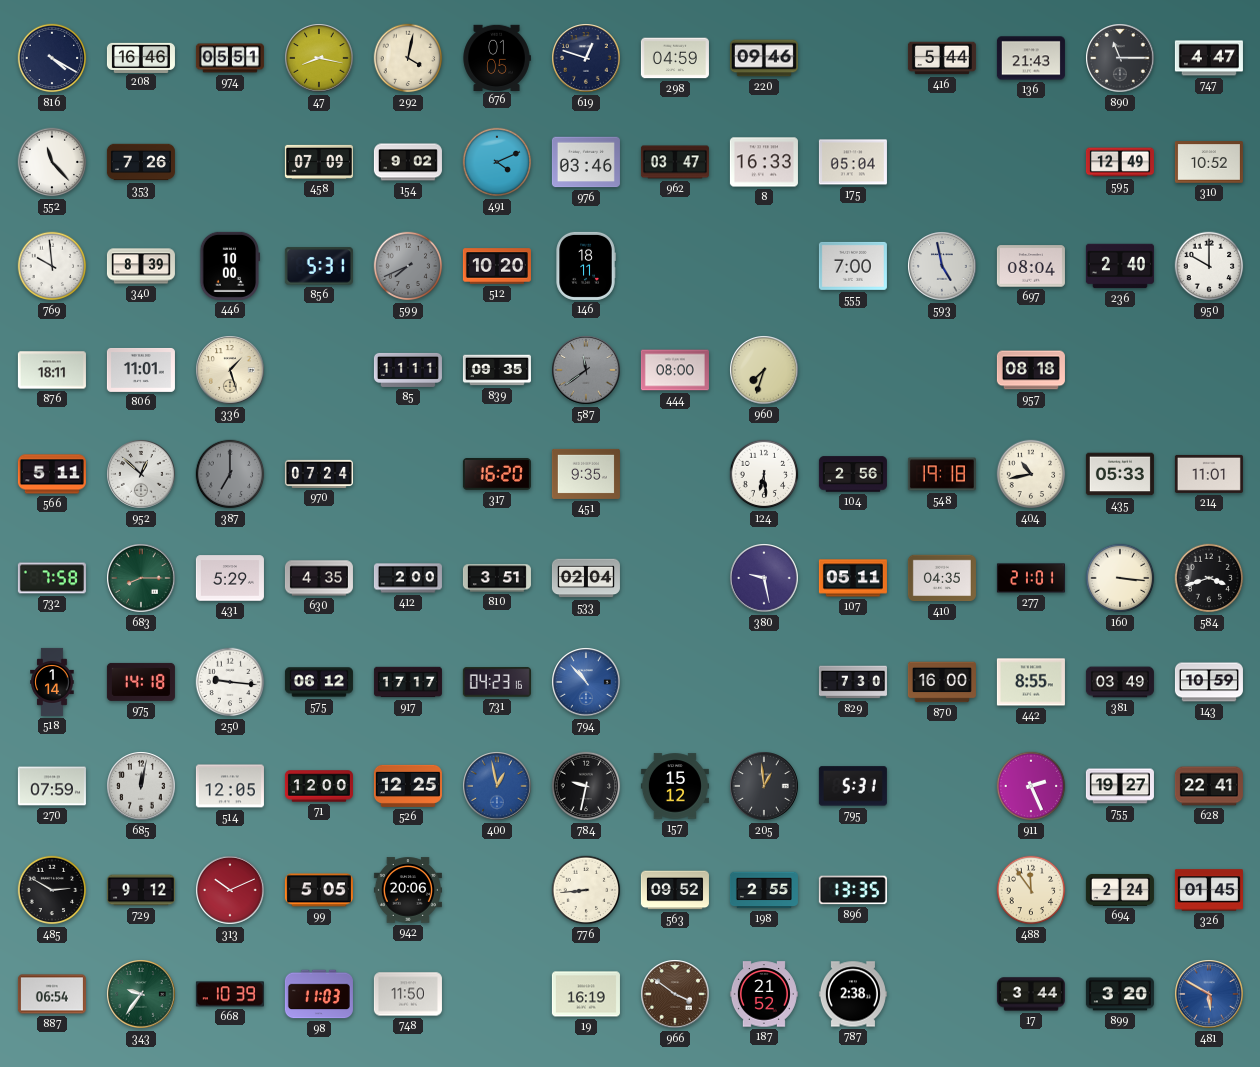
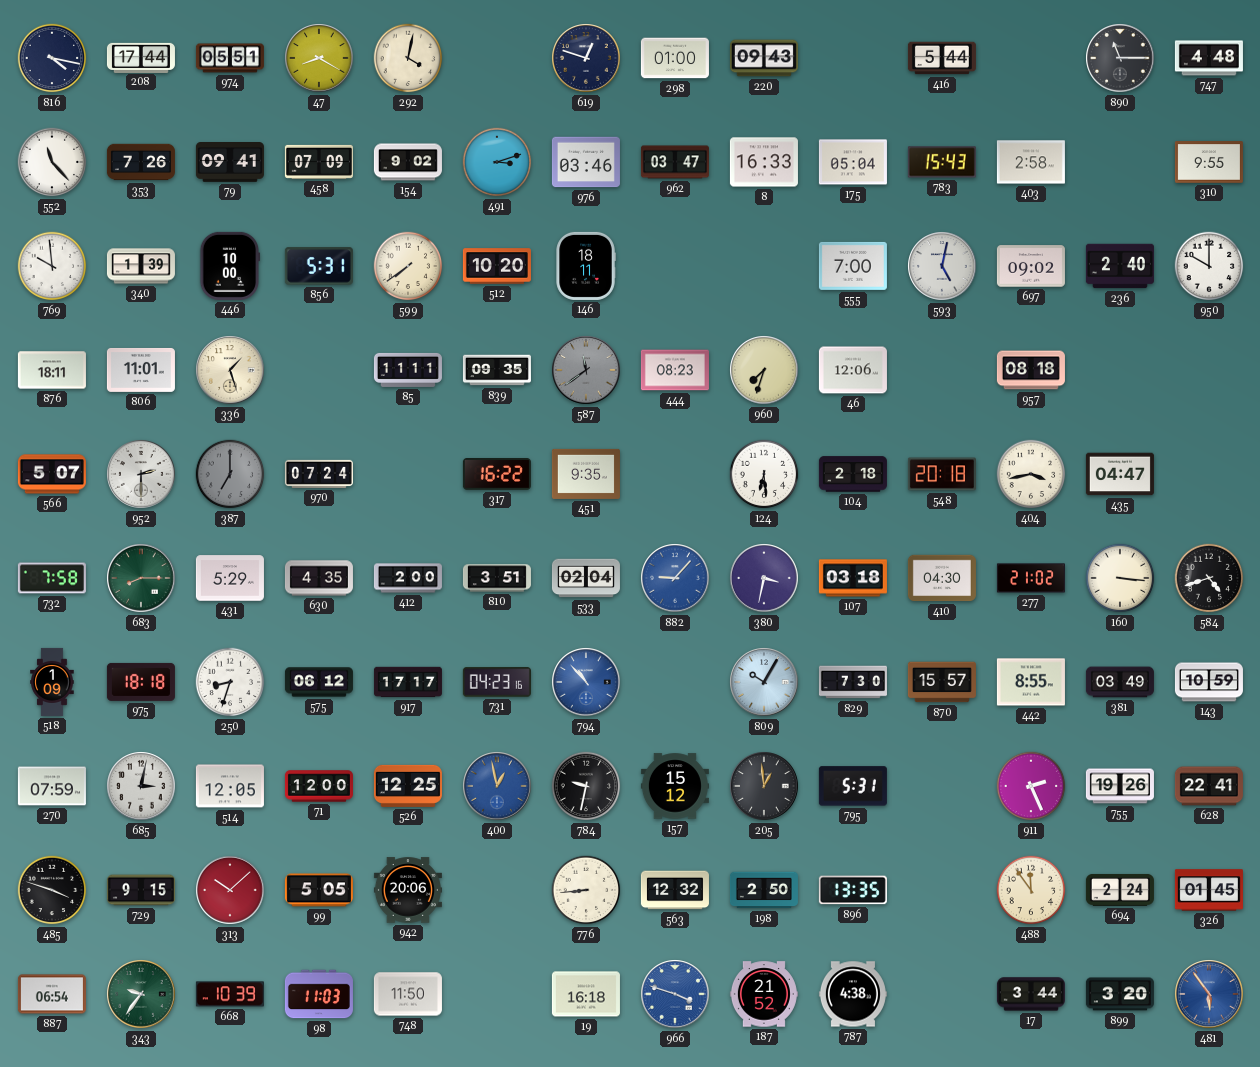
816: 4:20 -> 4:17
208: 16:46 -> 17:44
47: 8:17 -> 8:20
676: 01:05 -> none
298: 04:59 -> 01:00
220: 09:46 -> 09:43
136: 21:43 -> none
747: 4:47 -> 4:48
79: none -> 09:41
491: 4:11 -> 3:12
783: none -> 15:43
403: none -> 2:58
595: 12:49 -> none
310: 10:52 -> 9:55
340: 8:39 -> 1:39
599: 7:41 -> 7:39
599 dial: grey -> cream
593: 4:58 -> 5:02
697: 08:04 -> 09:02
444: 08:00 -> 08:23
46: none -> 12:06
566: 5:11 -> 5:07
952: 12:52 -> 2:30
317: 16:20 -> 16:22
104: 2:56 -> 2:18
548: 19:18 -> 20:18
404: 10:43 -> 3:43
435: 05:33 -> 04:47
214: 11:01 -> none
882: none -> 9:07
380: 9:28 -> 3:32
107: 05:11 -> 03:18
410: 04:35 -> 04:30
277: 21:01 -> 21:02
584: 3:42 -> 4:42
518: 1:14 -> 1:09
975: 14:18 -> 18:18
250: 9:16 -> 8:33
809: none -> 10:05
870: 16:00 -> 15:57
685: 12:02 -> 3:02
755: 19:27 -> 19:26
485: 2:50 -> 3:48
729: 9:12 -> 9:15
313: 10:11 -> 10:08
563: 09:52 -> 12:32
198: 2:55 -> 2:50
19: 16:19 -> 16:18
966: 3:51 -> 3:48
966 dial: brown -> blue
787: 2:38 -> 4:38
481: 5:50 -> 5:54
